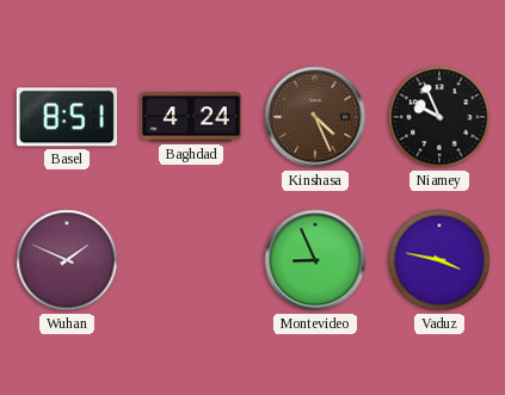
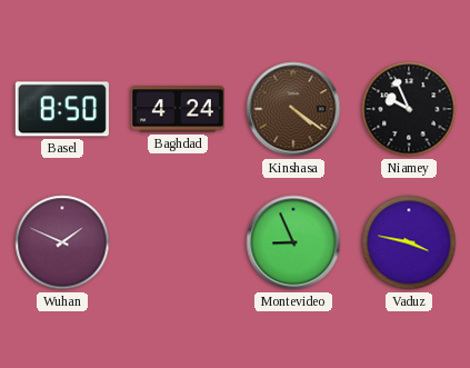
Basel: 8:51 -> 8:50
Kinshasa: 4:26 -> 4:21
